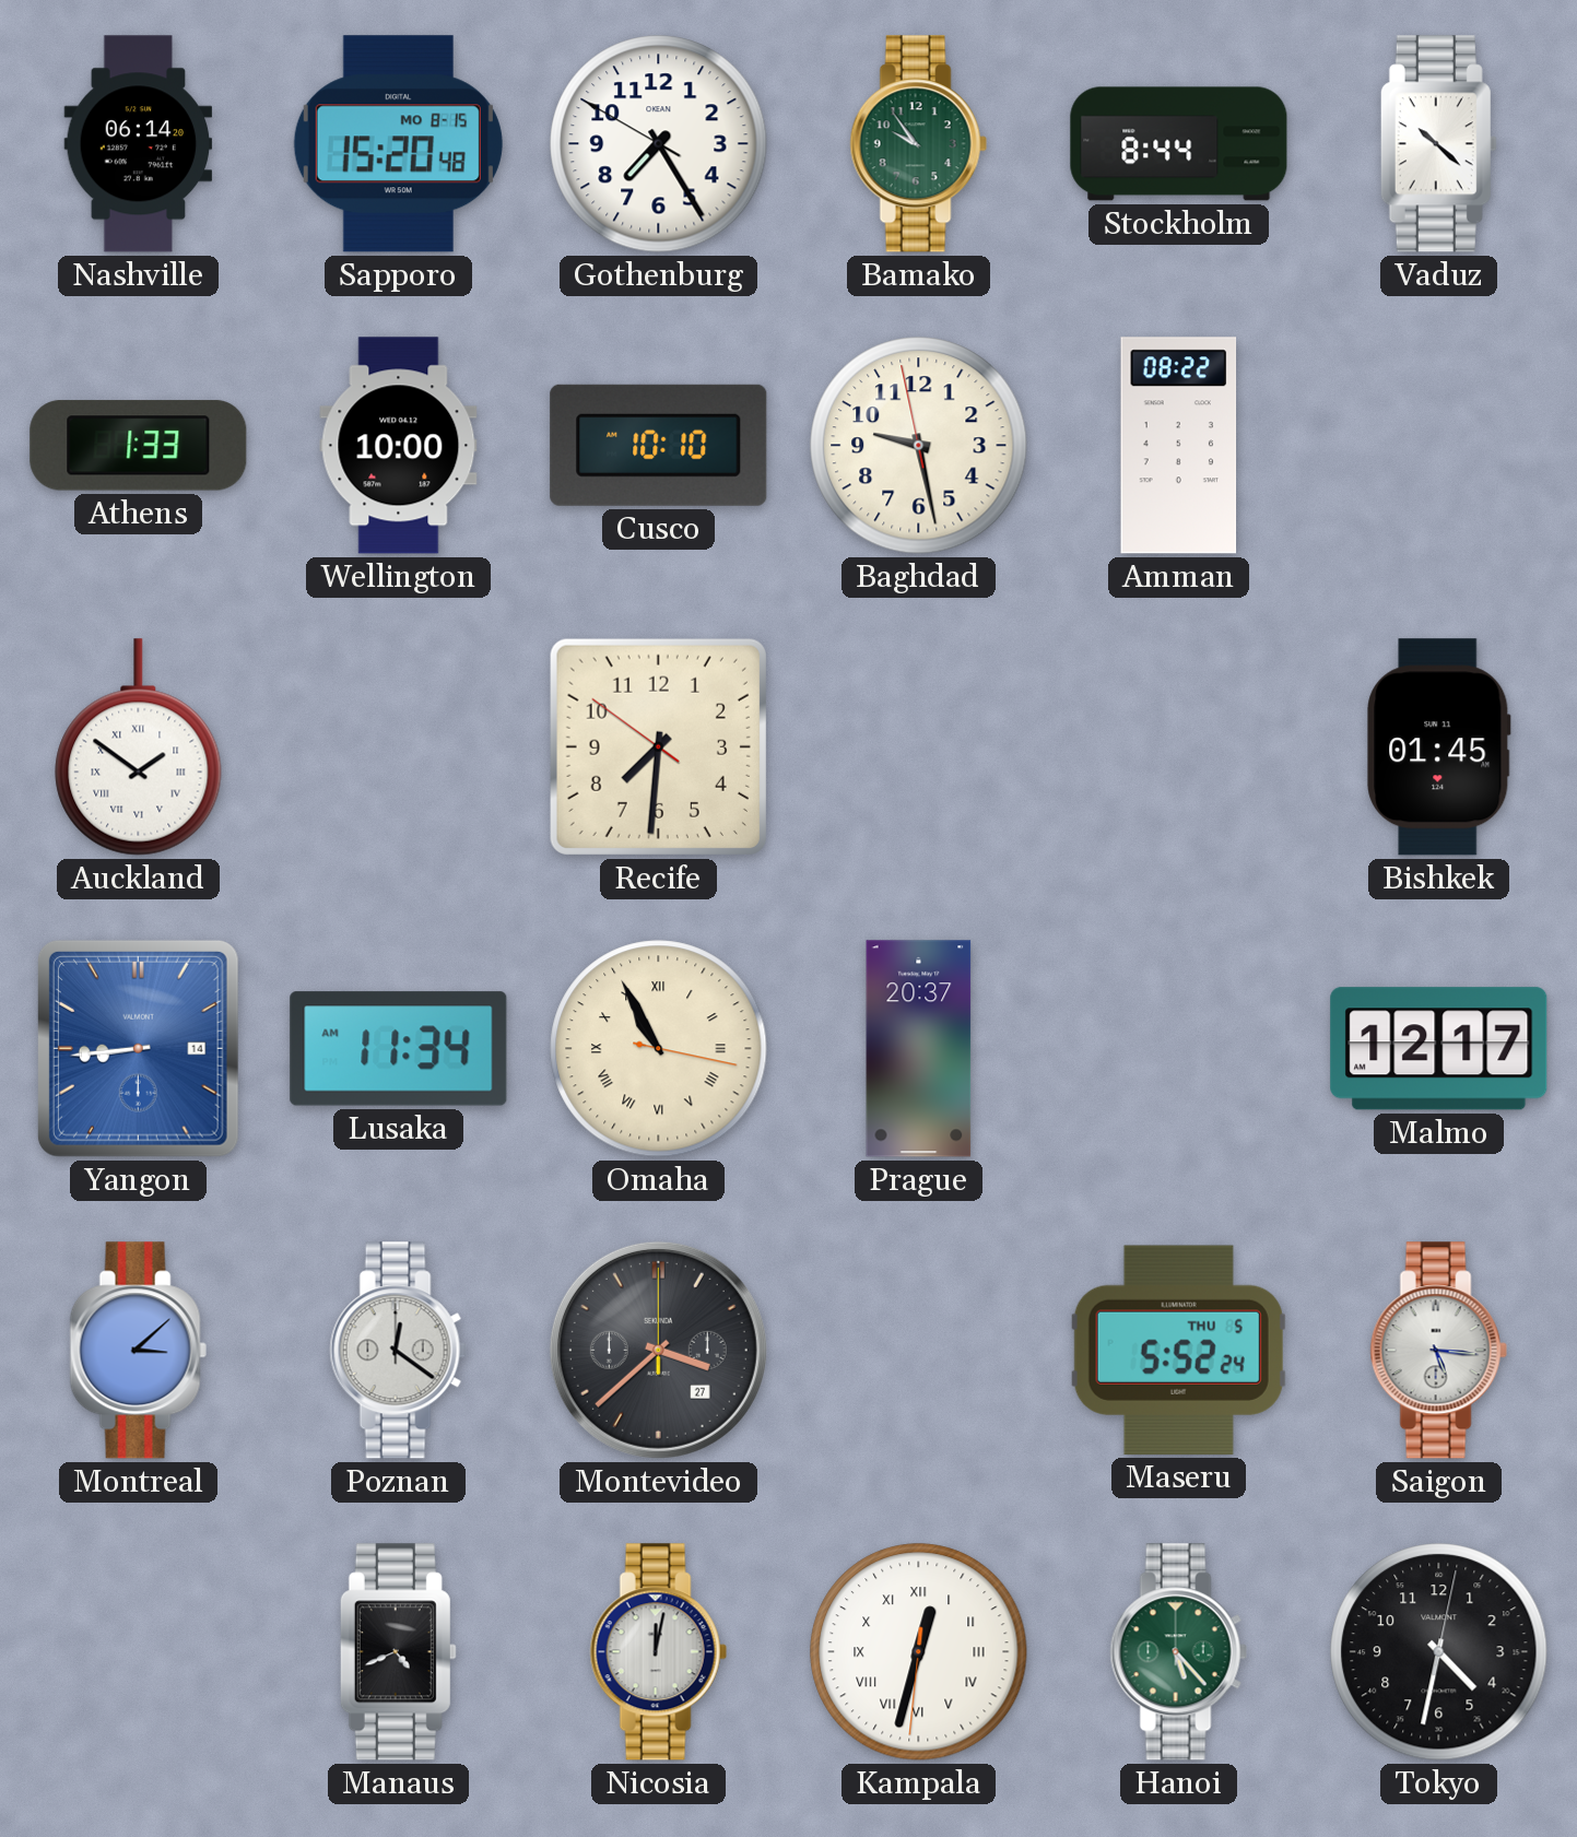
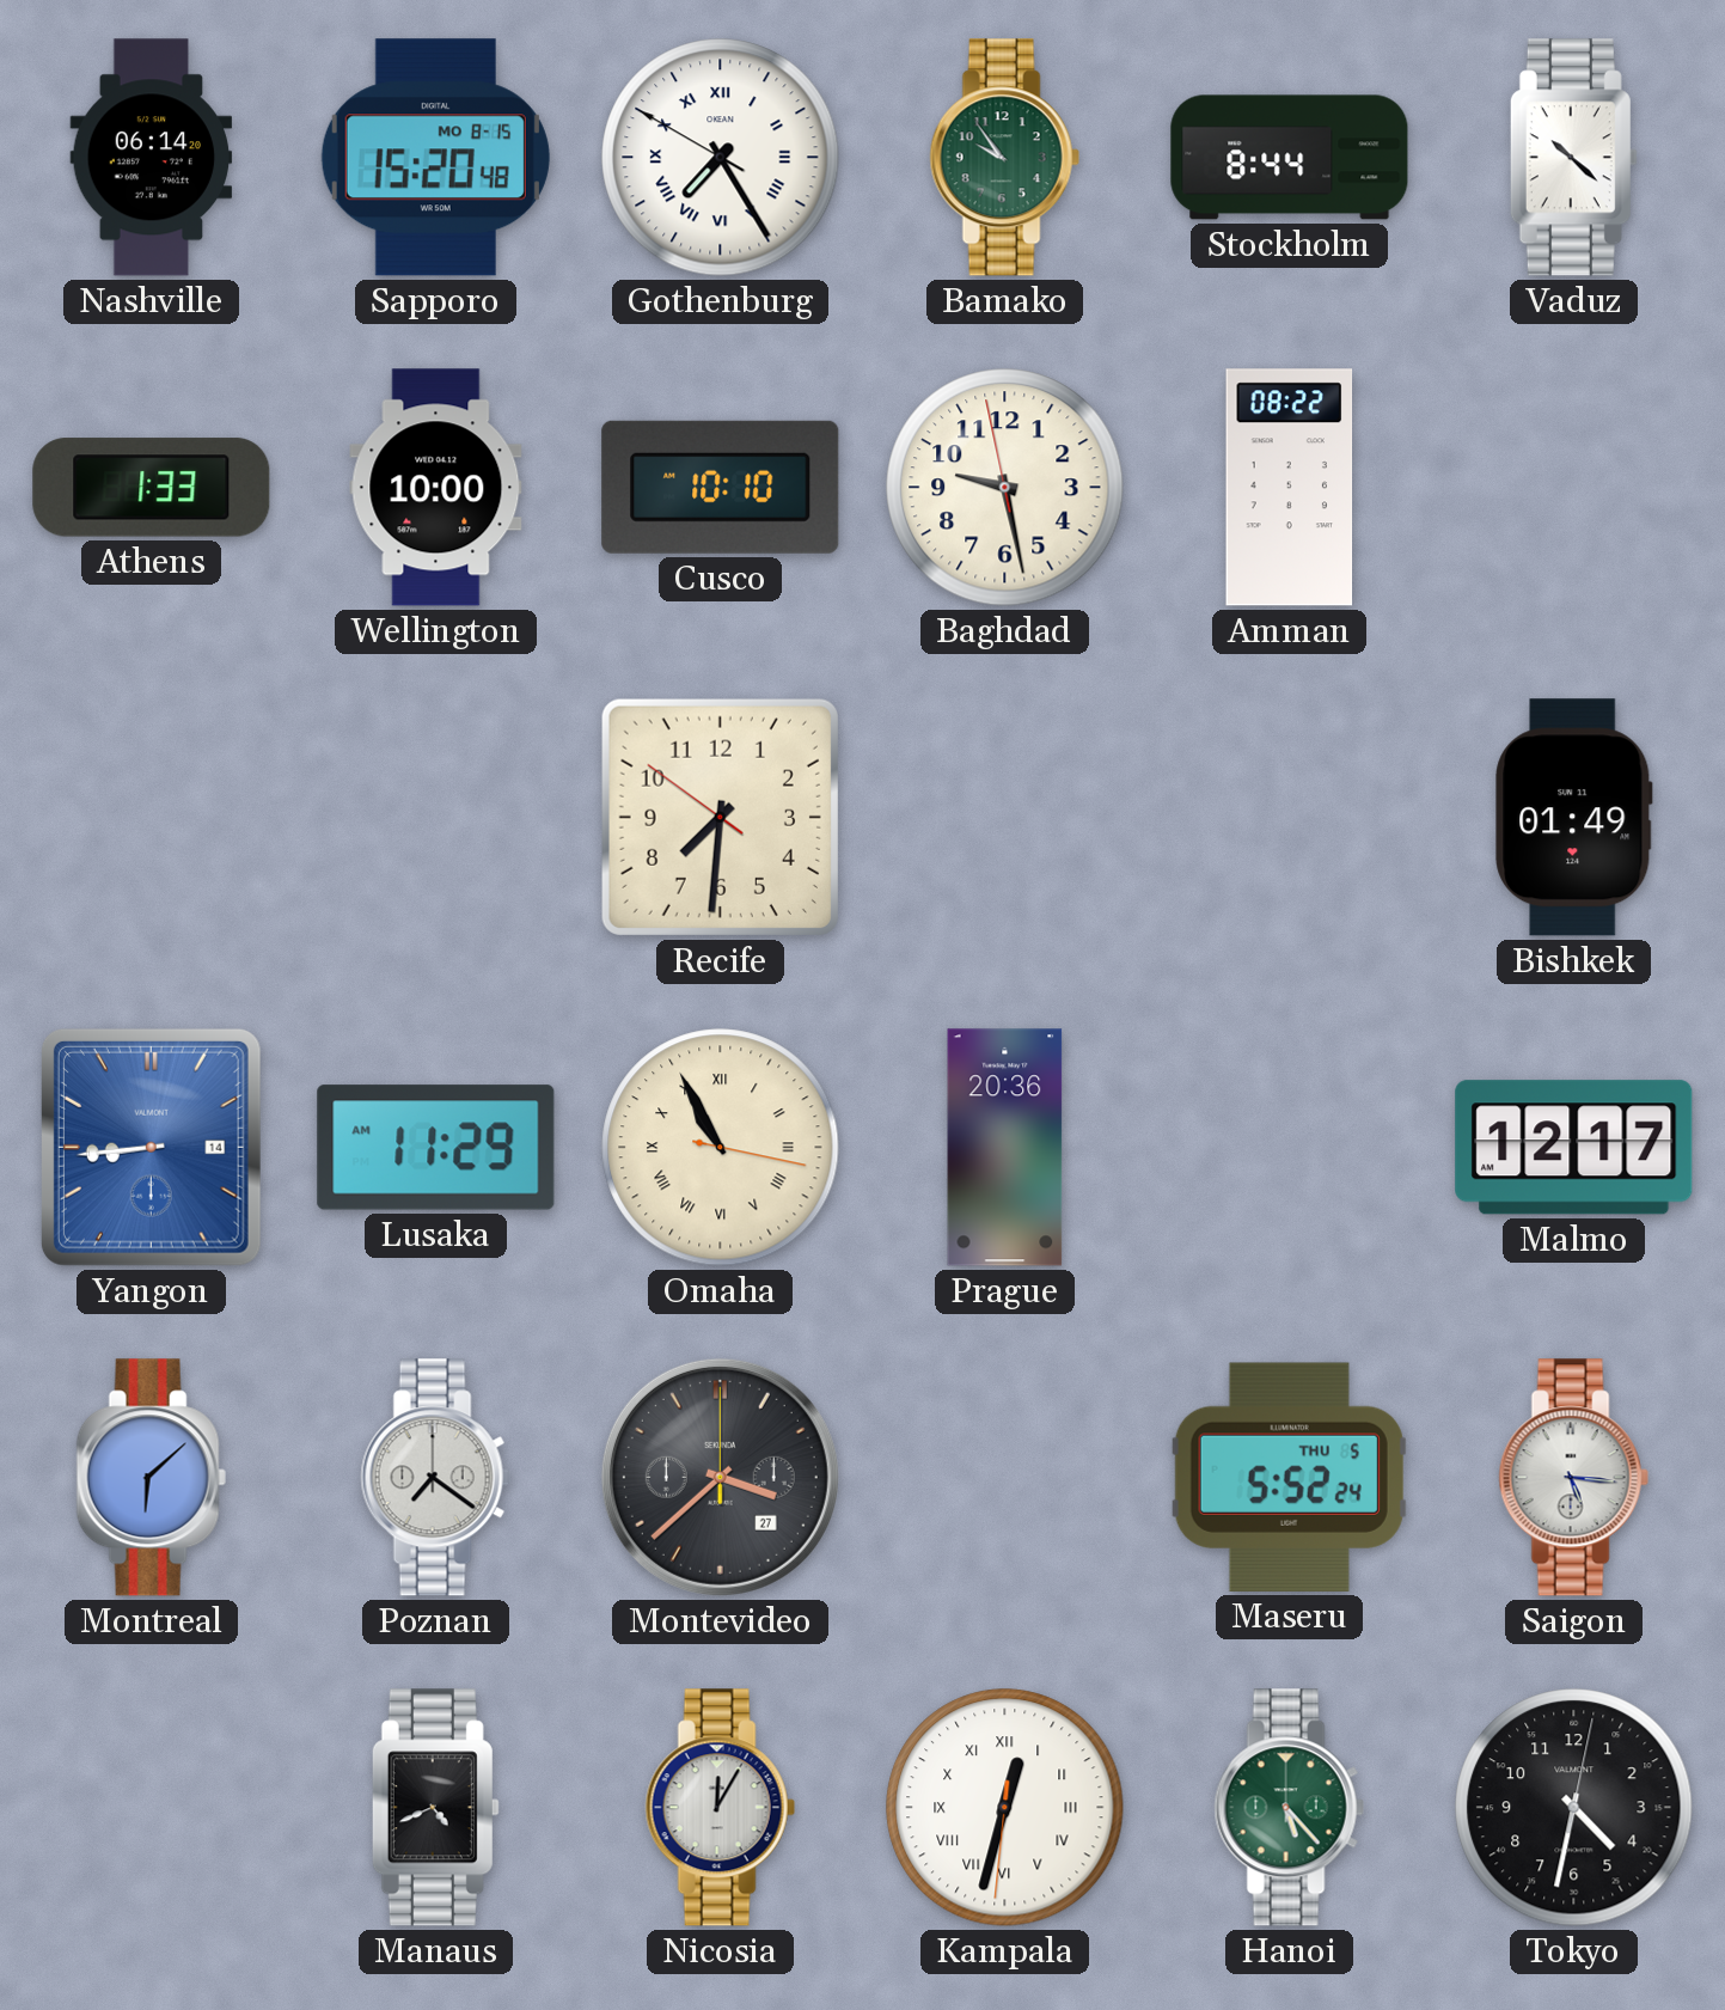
Gothenburg numerals: Arabic -> Roman
Auckland: 1:51 -> none
Bishkek: 01:45 -> 01:49
Lusaka: 11:34 -> 11:29
Prague: 20:37 -> 20:36
Montreal: 3:08 -> 6:08
Poznan: 12:21 -> 7:21
Nicosia: 12:02 -> 12:05
